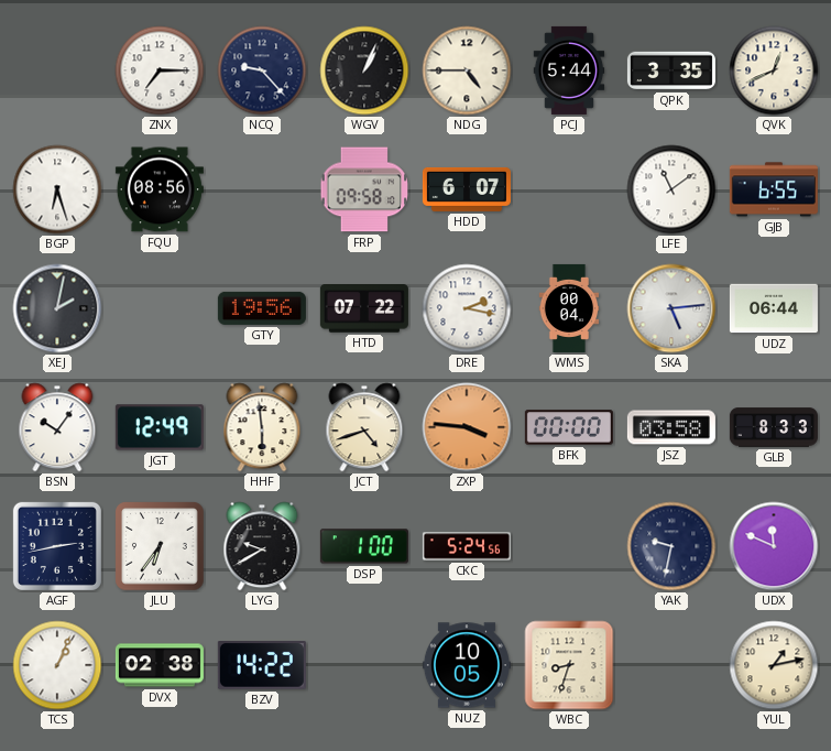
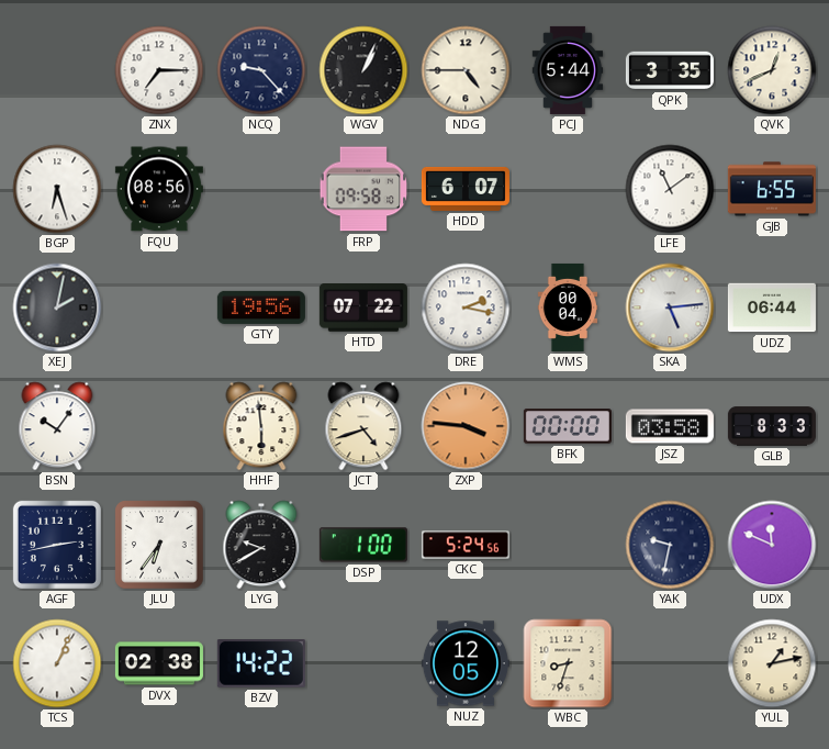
JGT: 12:49 -> none
NUZ: 10:05 -> 12:05
